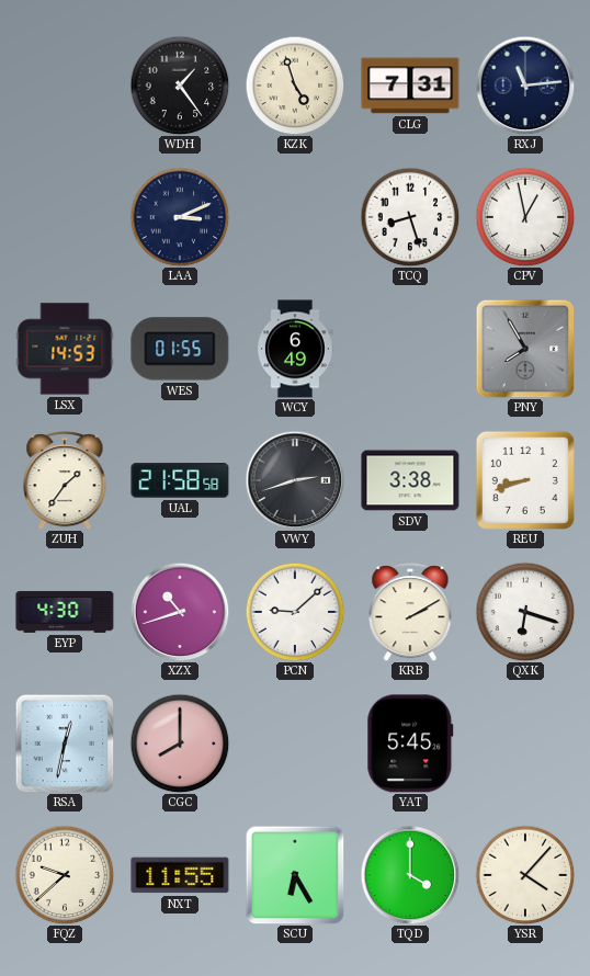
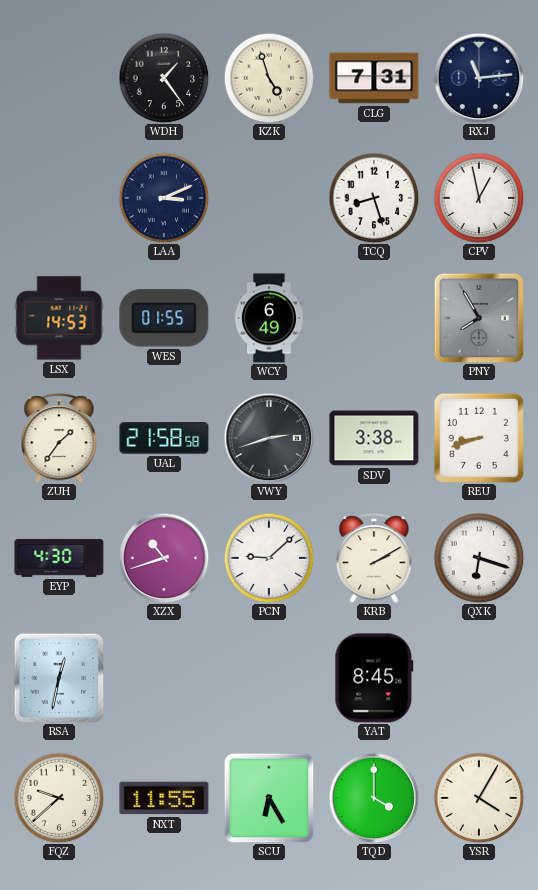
CGC: 8:00 -> none
YAT: 5:45 -> 8:45
YSR: 4:07 -> 4:05
